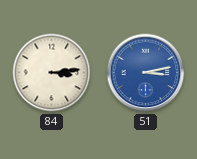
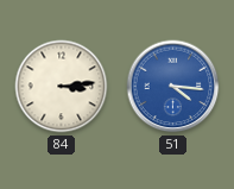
51: 3:13 -> 4:16
